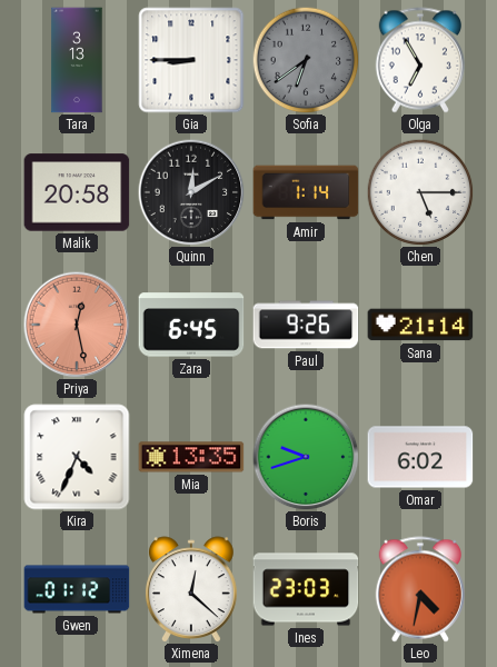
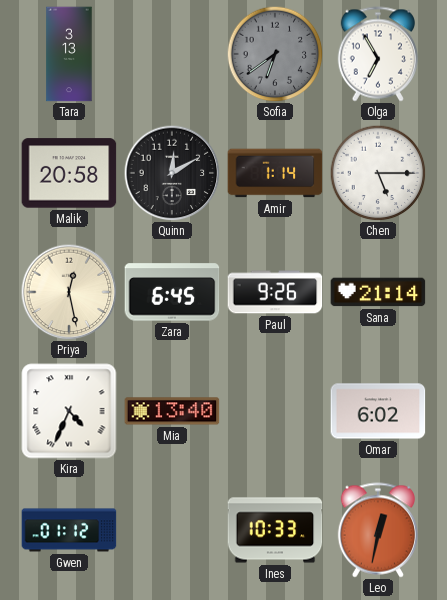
Gia: 8:45 -> none
Priya dial: salmon -> cream
Mia: 13:35 -> 13:40
Boris: 9:42 -> none
Ximena: 12:22 -> none
Ines: 23:03 -> 10:33
Leo: 4:32 -> 12:32
